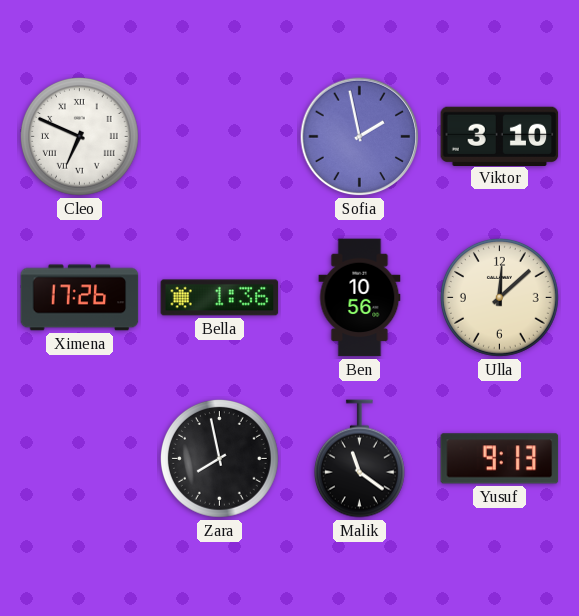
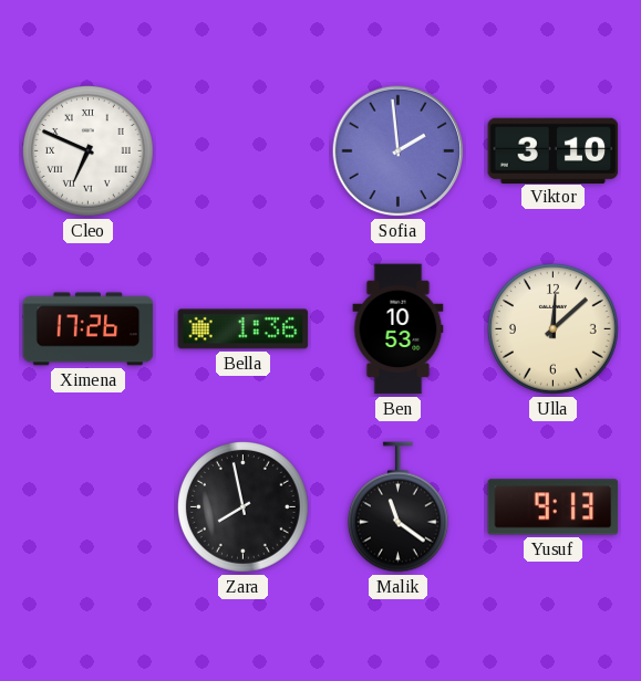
Sofia: 1:58 -> 1:59
Ben: 10:56 -> 10:53
